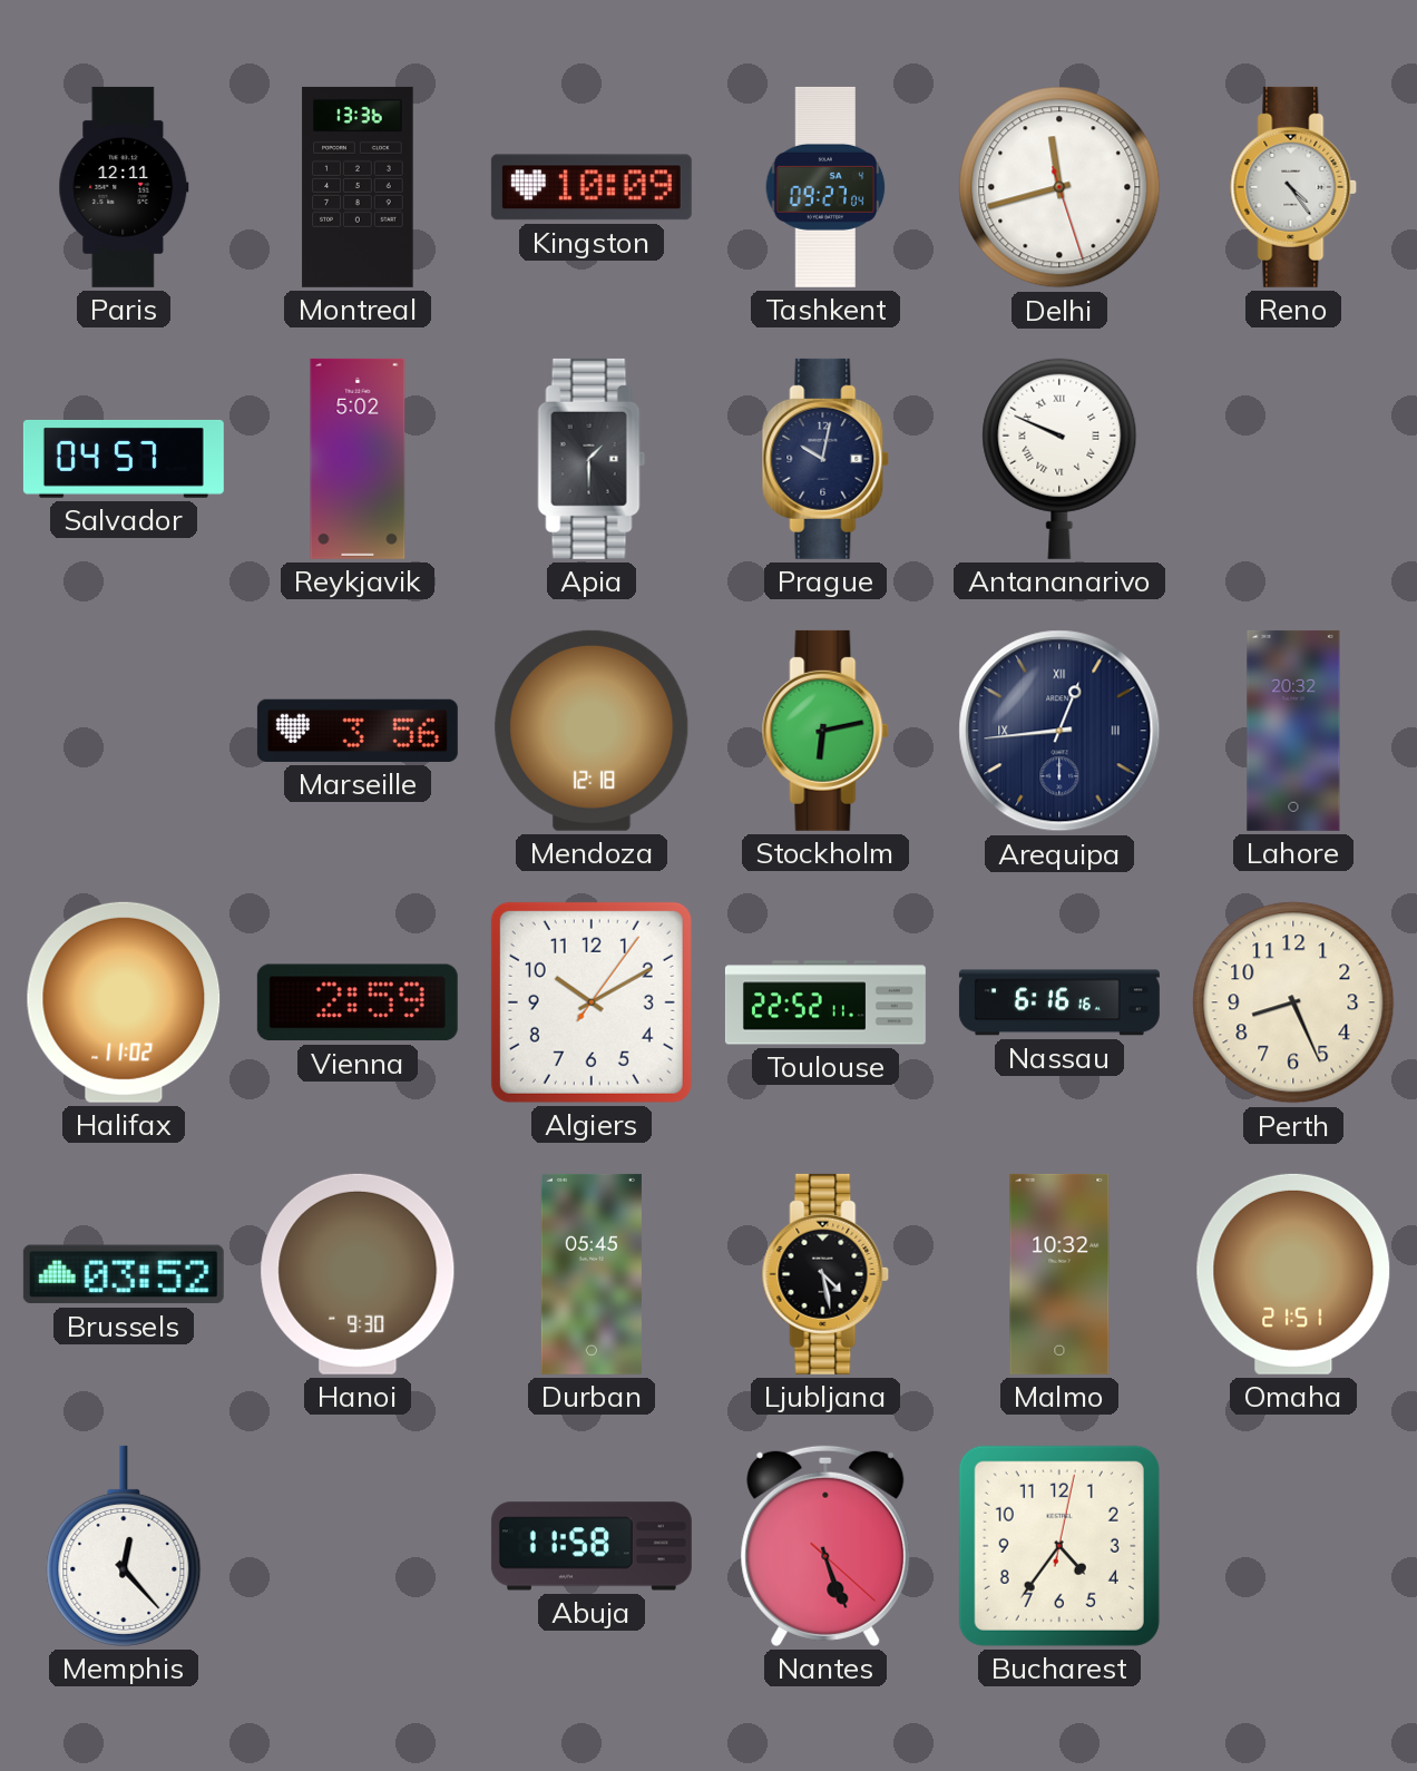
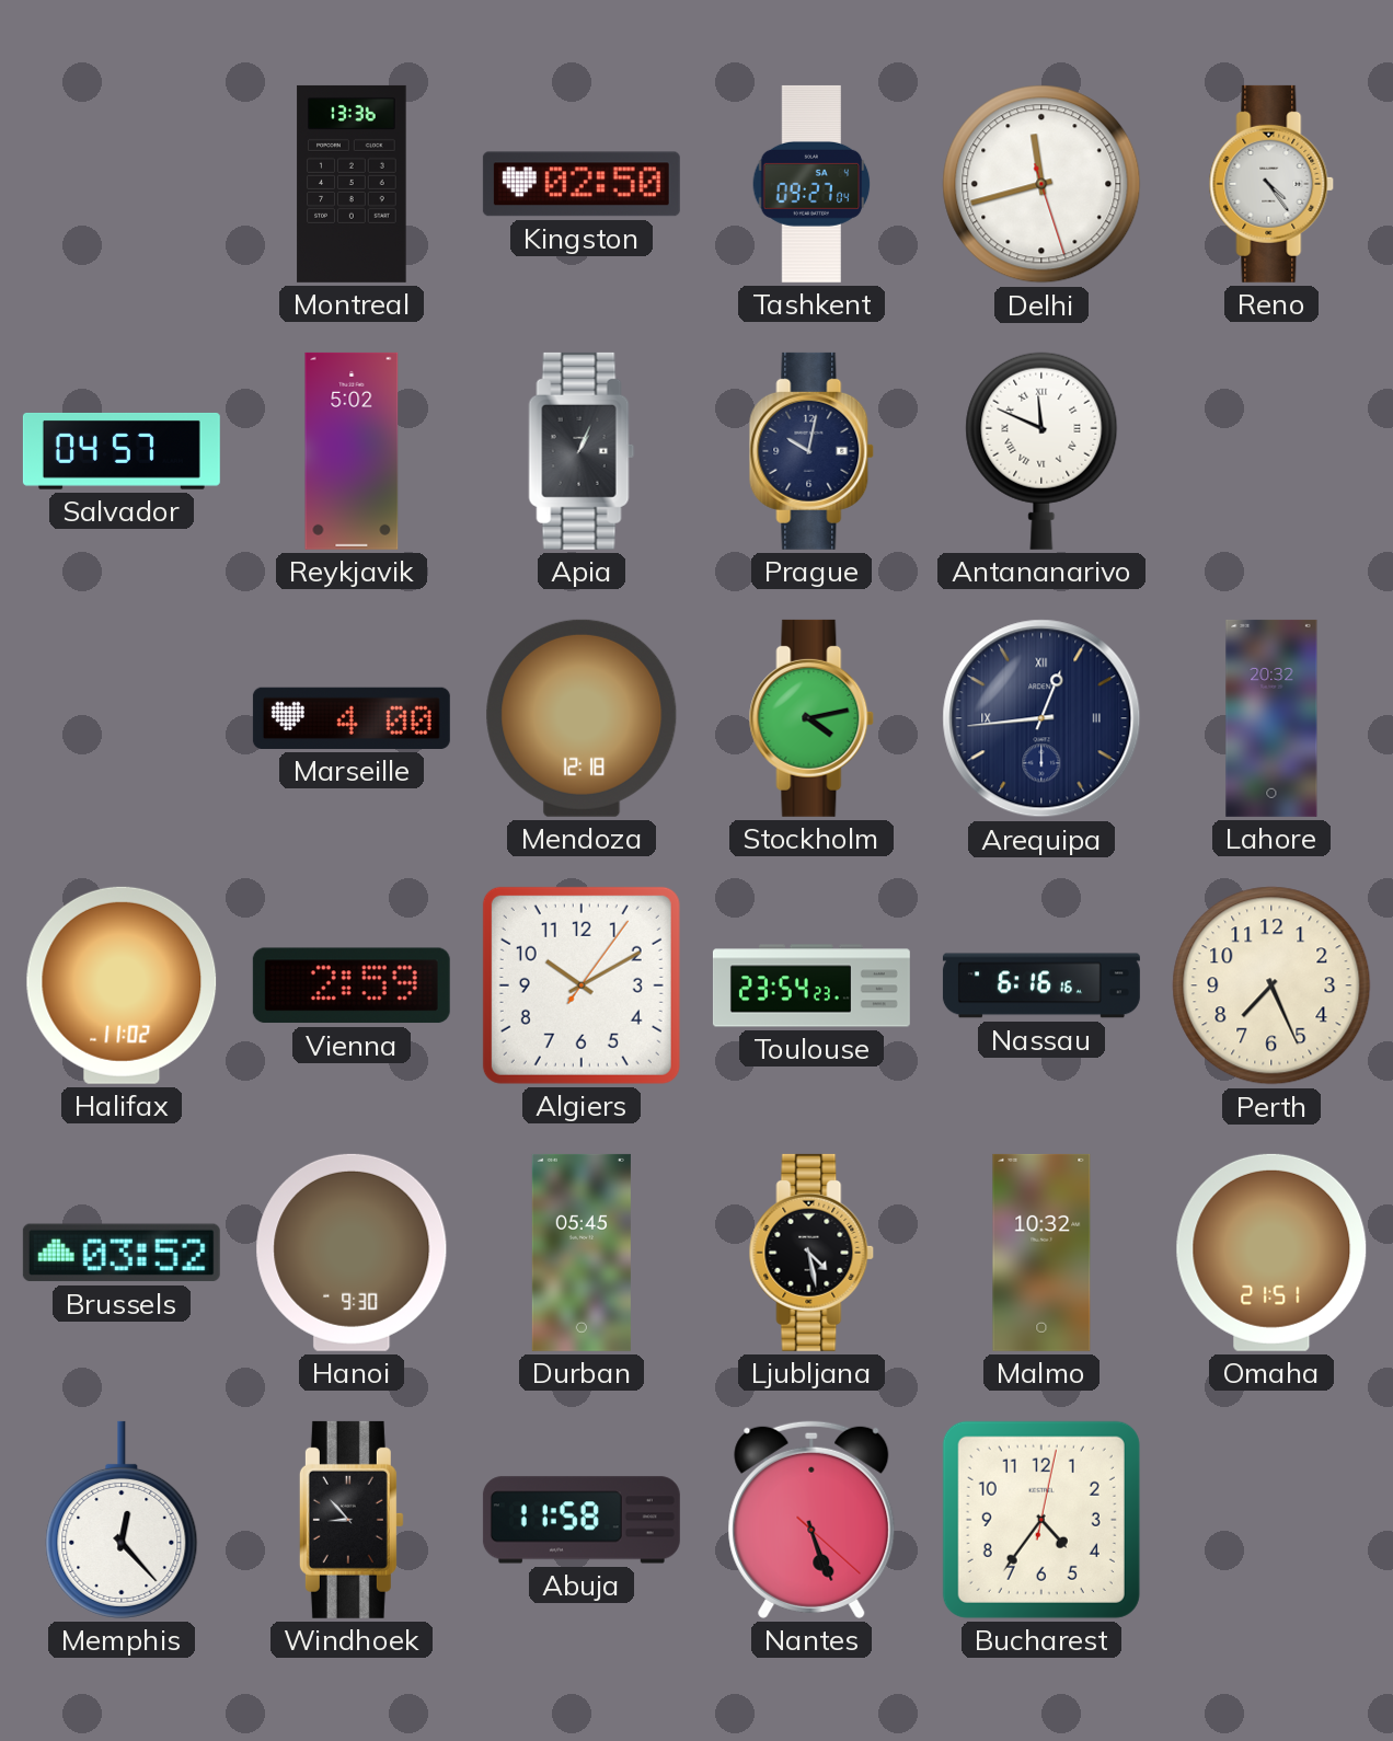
Paris: 12:11 -> none
Kingston: 10:09 -> 02:50
Apia: 1:30 -> 1:04
Antananarivo: 9:49 -> 11:49
Marseille: 3:56 -> 4:00
Stockholm: 6:13 -> 4:13
Toulouse: 22:52 -> 23:54
Perth: 8:26 -> 7:26
Windhoek: none -> 8:53
